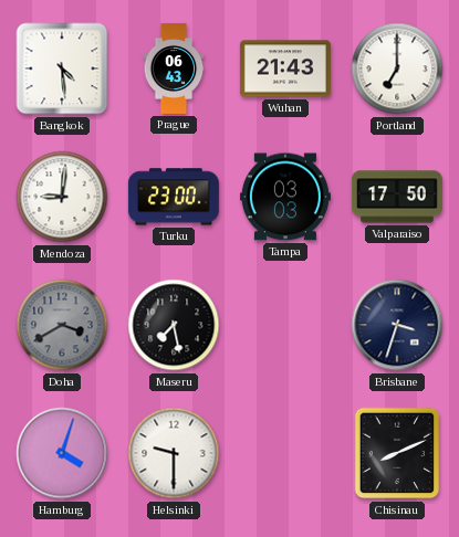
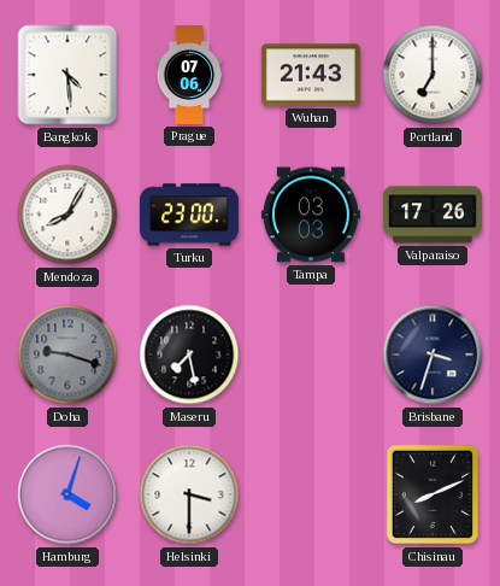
Prague: 06:43 -> 07:06
Mendoza: 9:01 -> 8:05
Valparaiso: 17:50 -> 17:26
Doha: 3:40 -> 9:18
Helsinki: 9:30 -> 3:30
